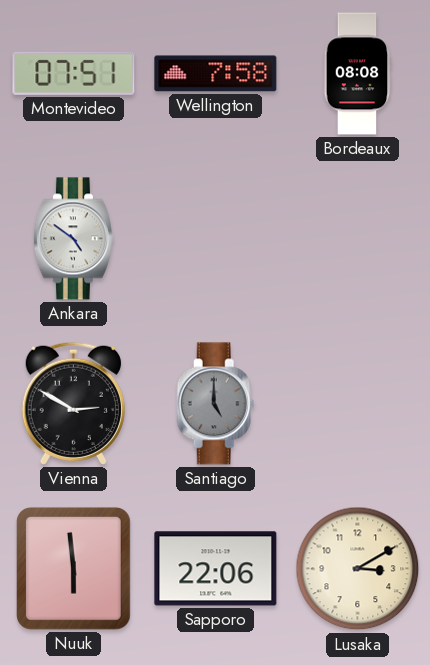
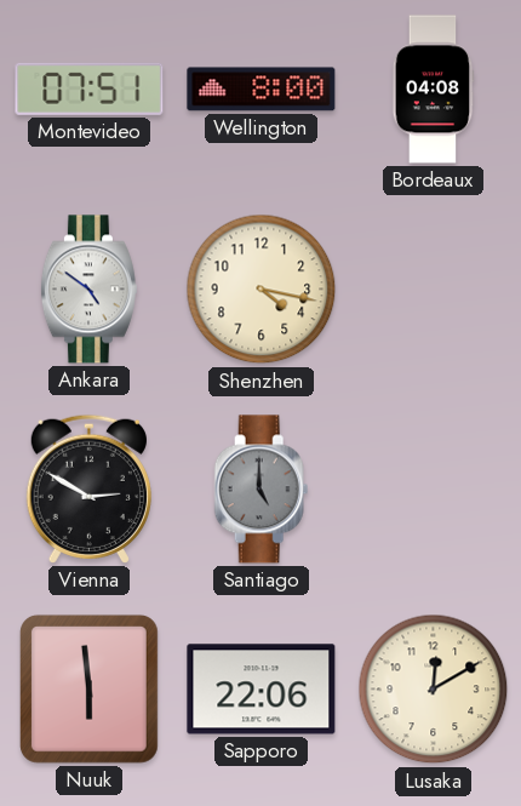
Wellington: 7:58 -> 8:00
Bordeaux: 08:08 -> 04:08
Shenzhen: none -> 4:17
Lusaka: 3:10 -> 12:10
